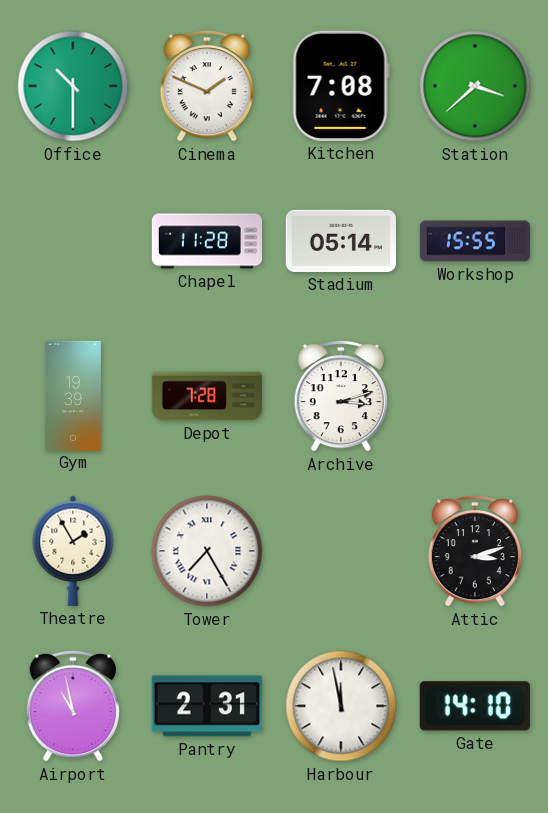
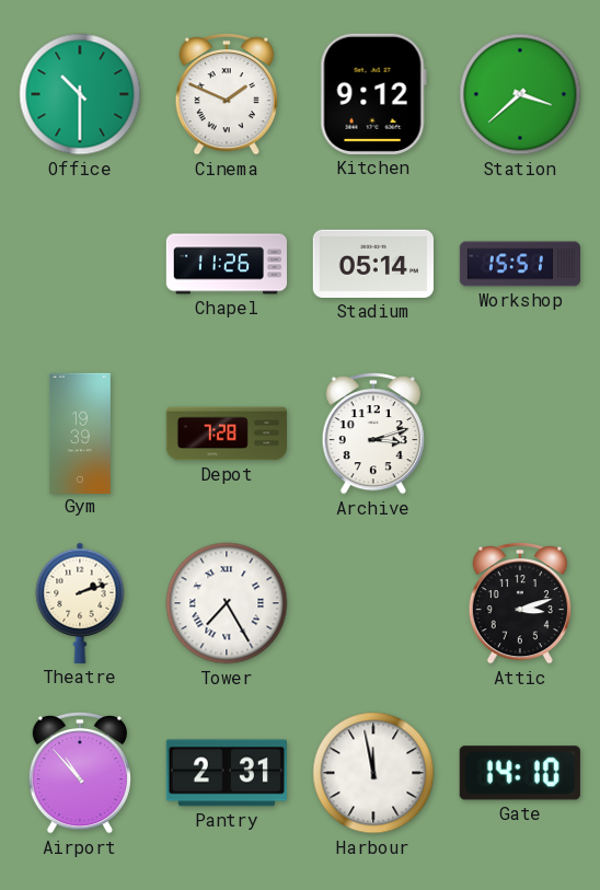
Kitchen: 7:08 -> 9:12
Chapel: 11:28 -> 11:26
Workshop: 15:55 -> 15:51
Theatre: 1:55 -> 2:12
Airport: 10:58 -> 10:53
